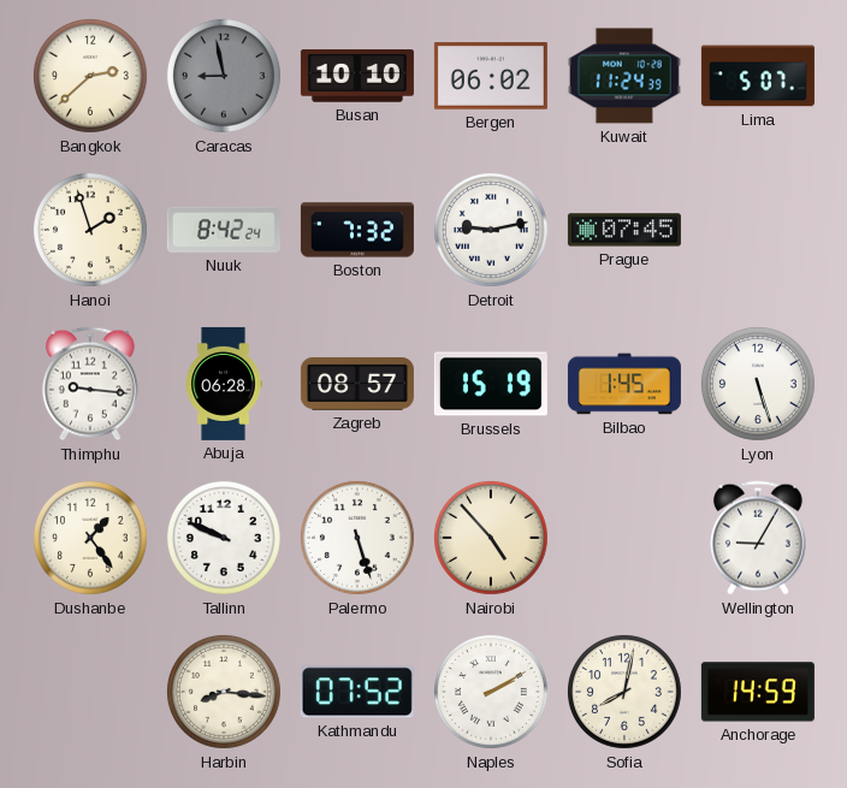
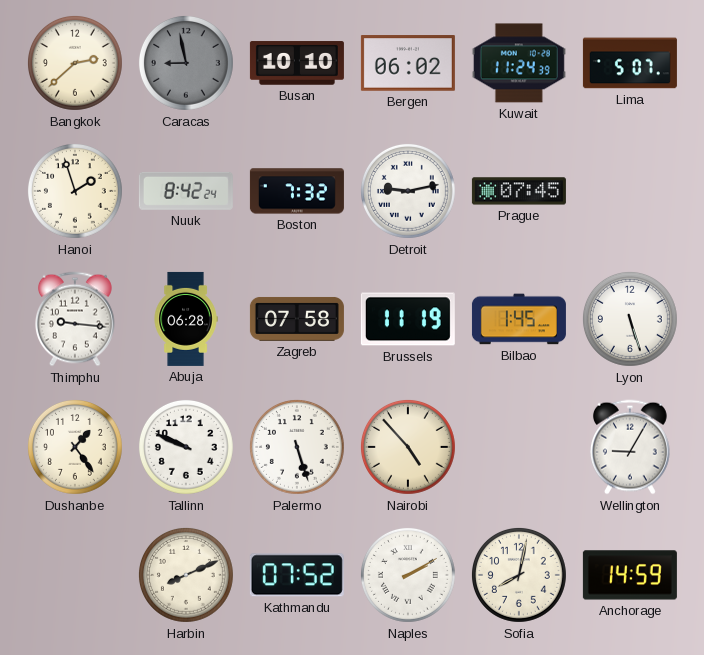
Zagreb: 08:57 -> 07:58
Brussels: 15:19 -> 11:19
Harbin: 8:16 -> 8:11
